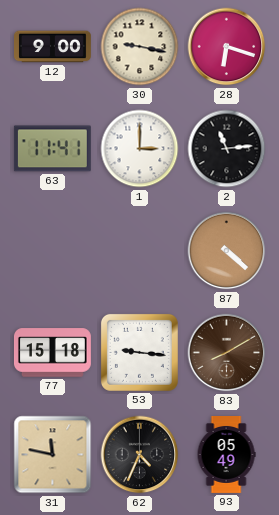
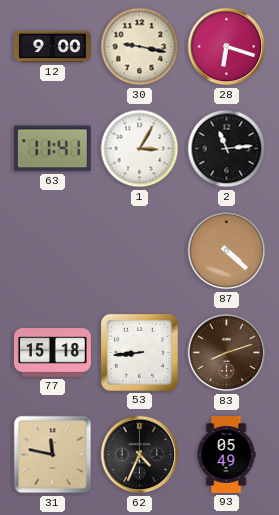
1: 3:00 -> 3:05
53: 9:16 -> 8:44
83: 8:10 -> 8:12
